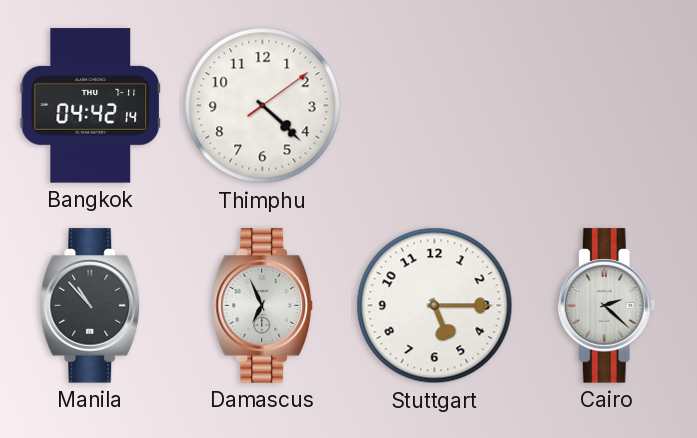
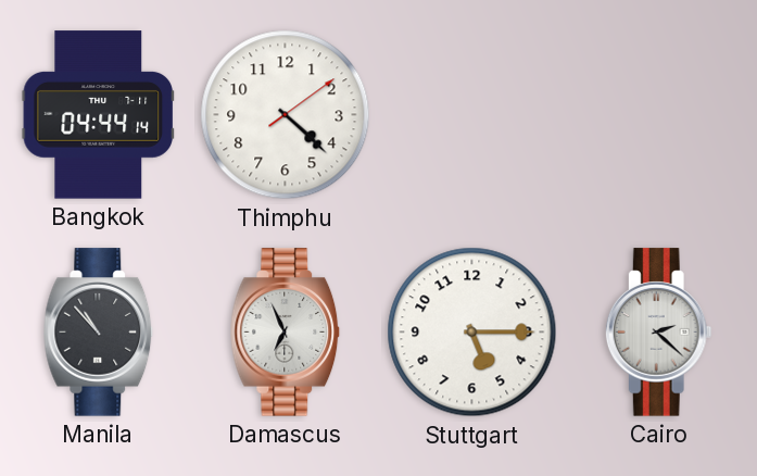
Bangkok: 04:42 -> 04:44
